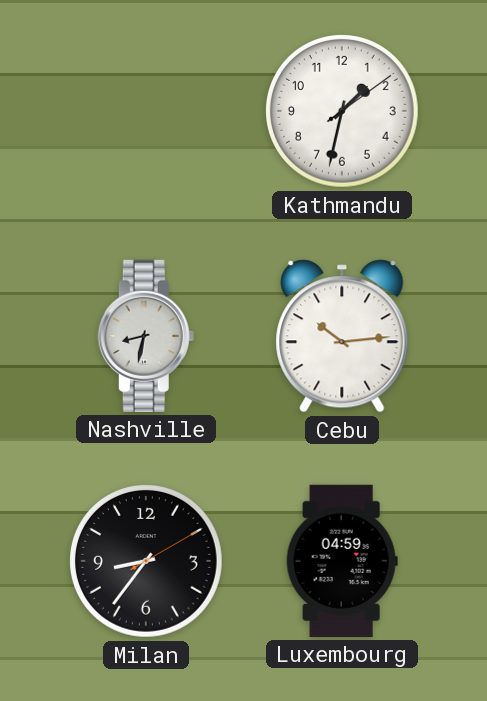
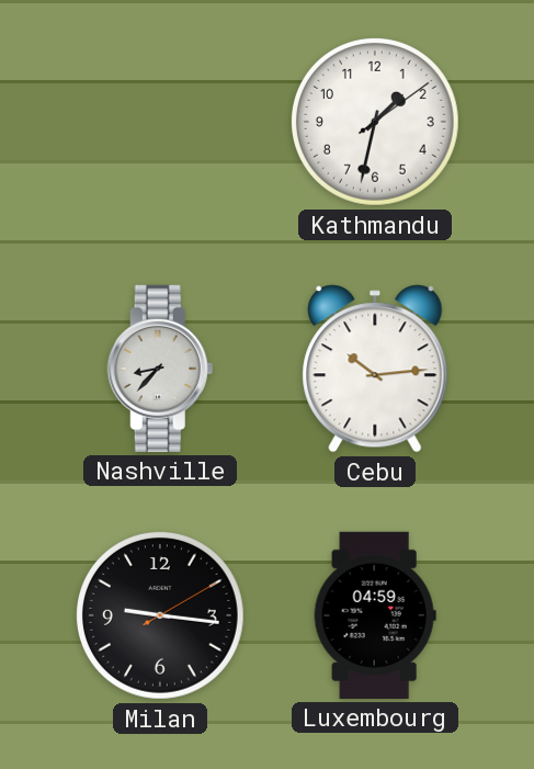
Nashville: 8:32 -> 8:37
Milan: 8:36 -> 9:16
